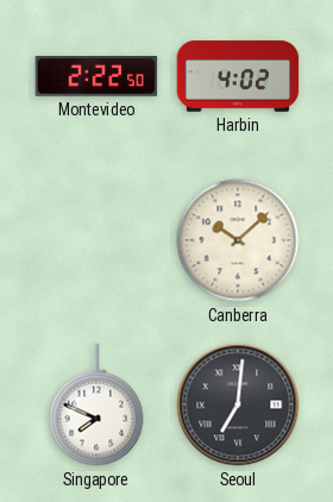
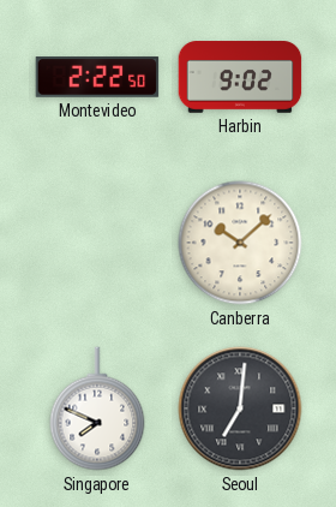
Harbin: 4:02 -> 9:02
